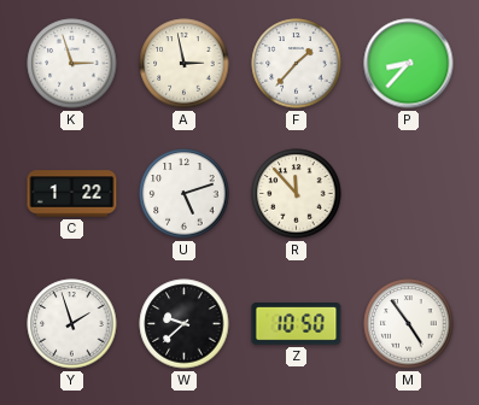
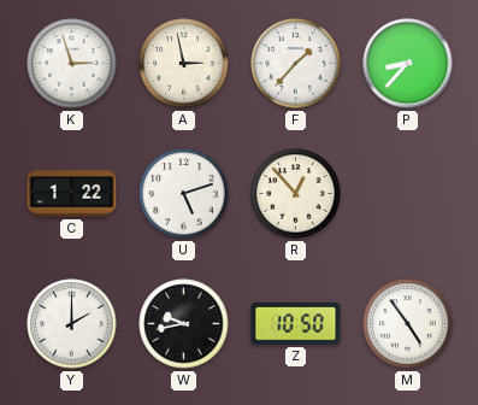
R: 11:53 -> 12:53
Y: 1:57 -> 2:00
W: 9:38 -> 9:43
